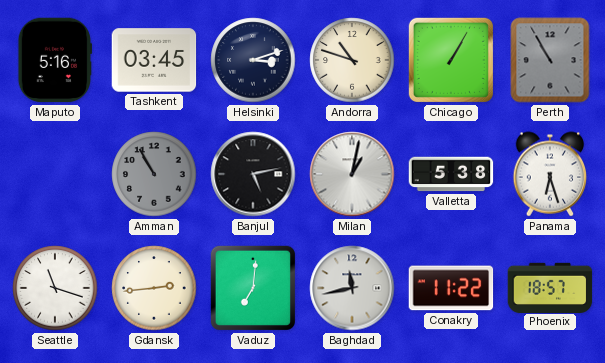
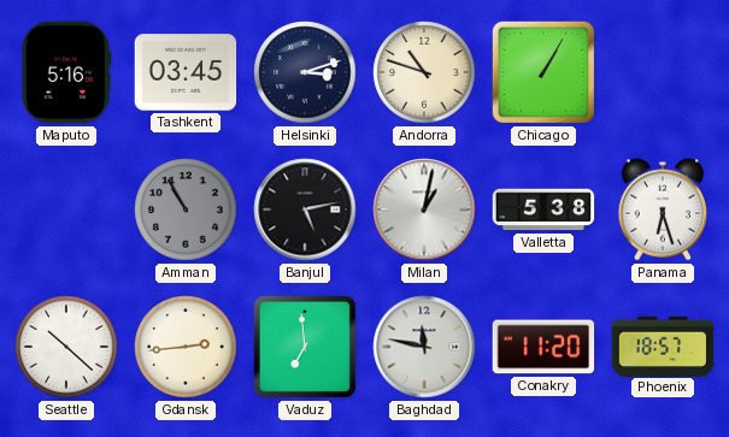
Perth: 10:55 -> none
Seattle: 11:18 -> 10:22
Vaduz: 7:01 -> 6:59
Baghdad: 11:43 -> 11:47
Conakry: 11:22 -> 11:20
